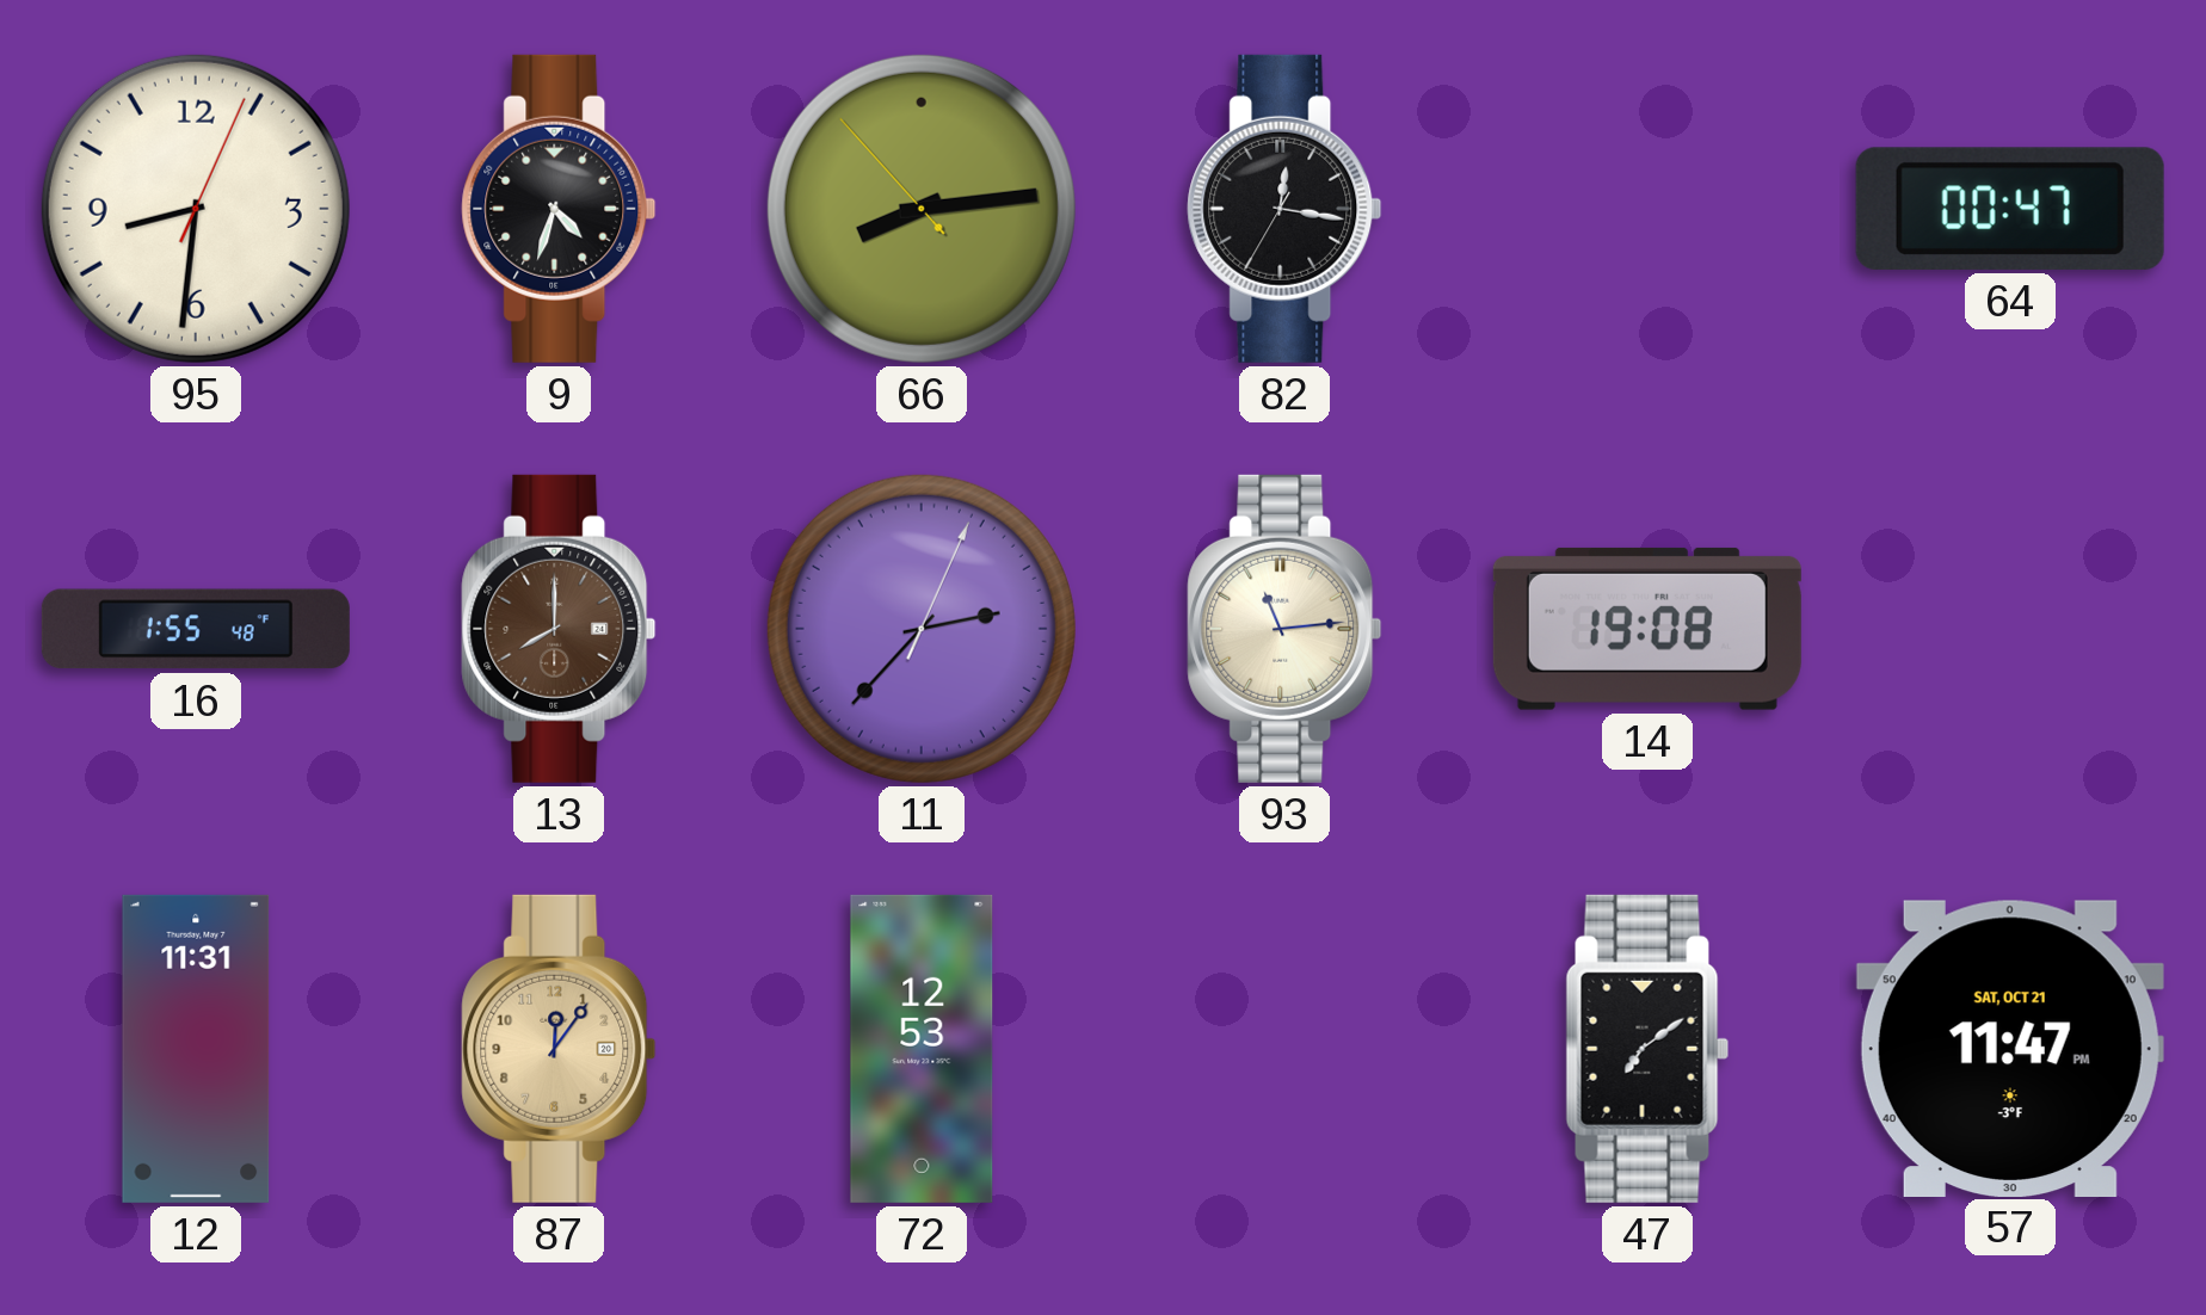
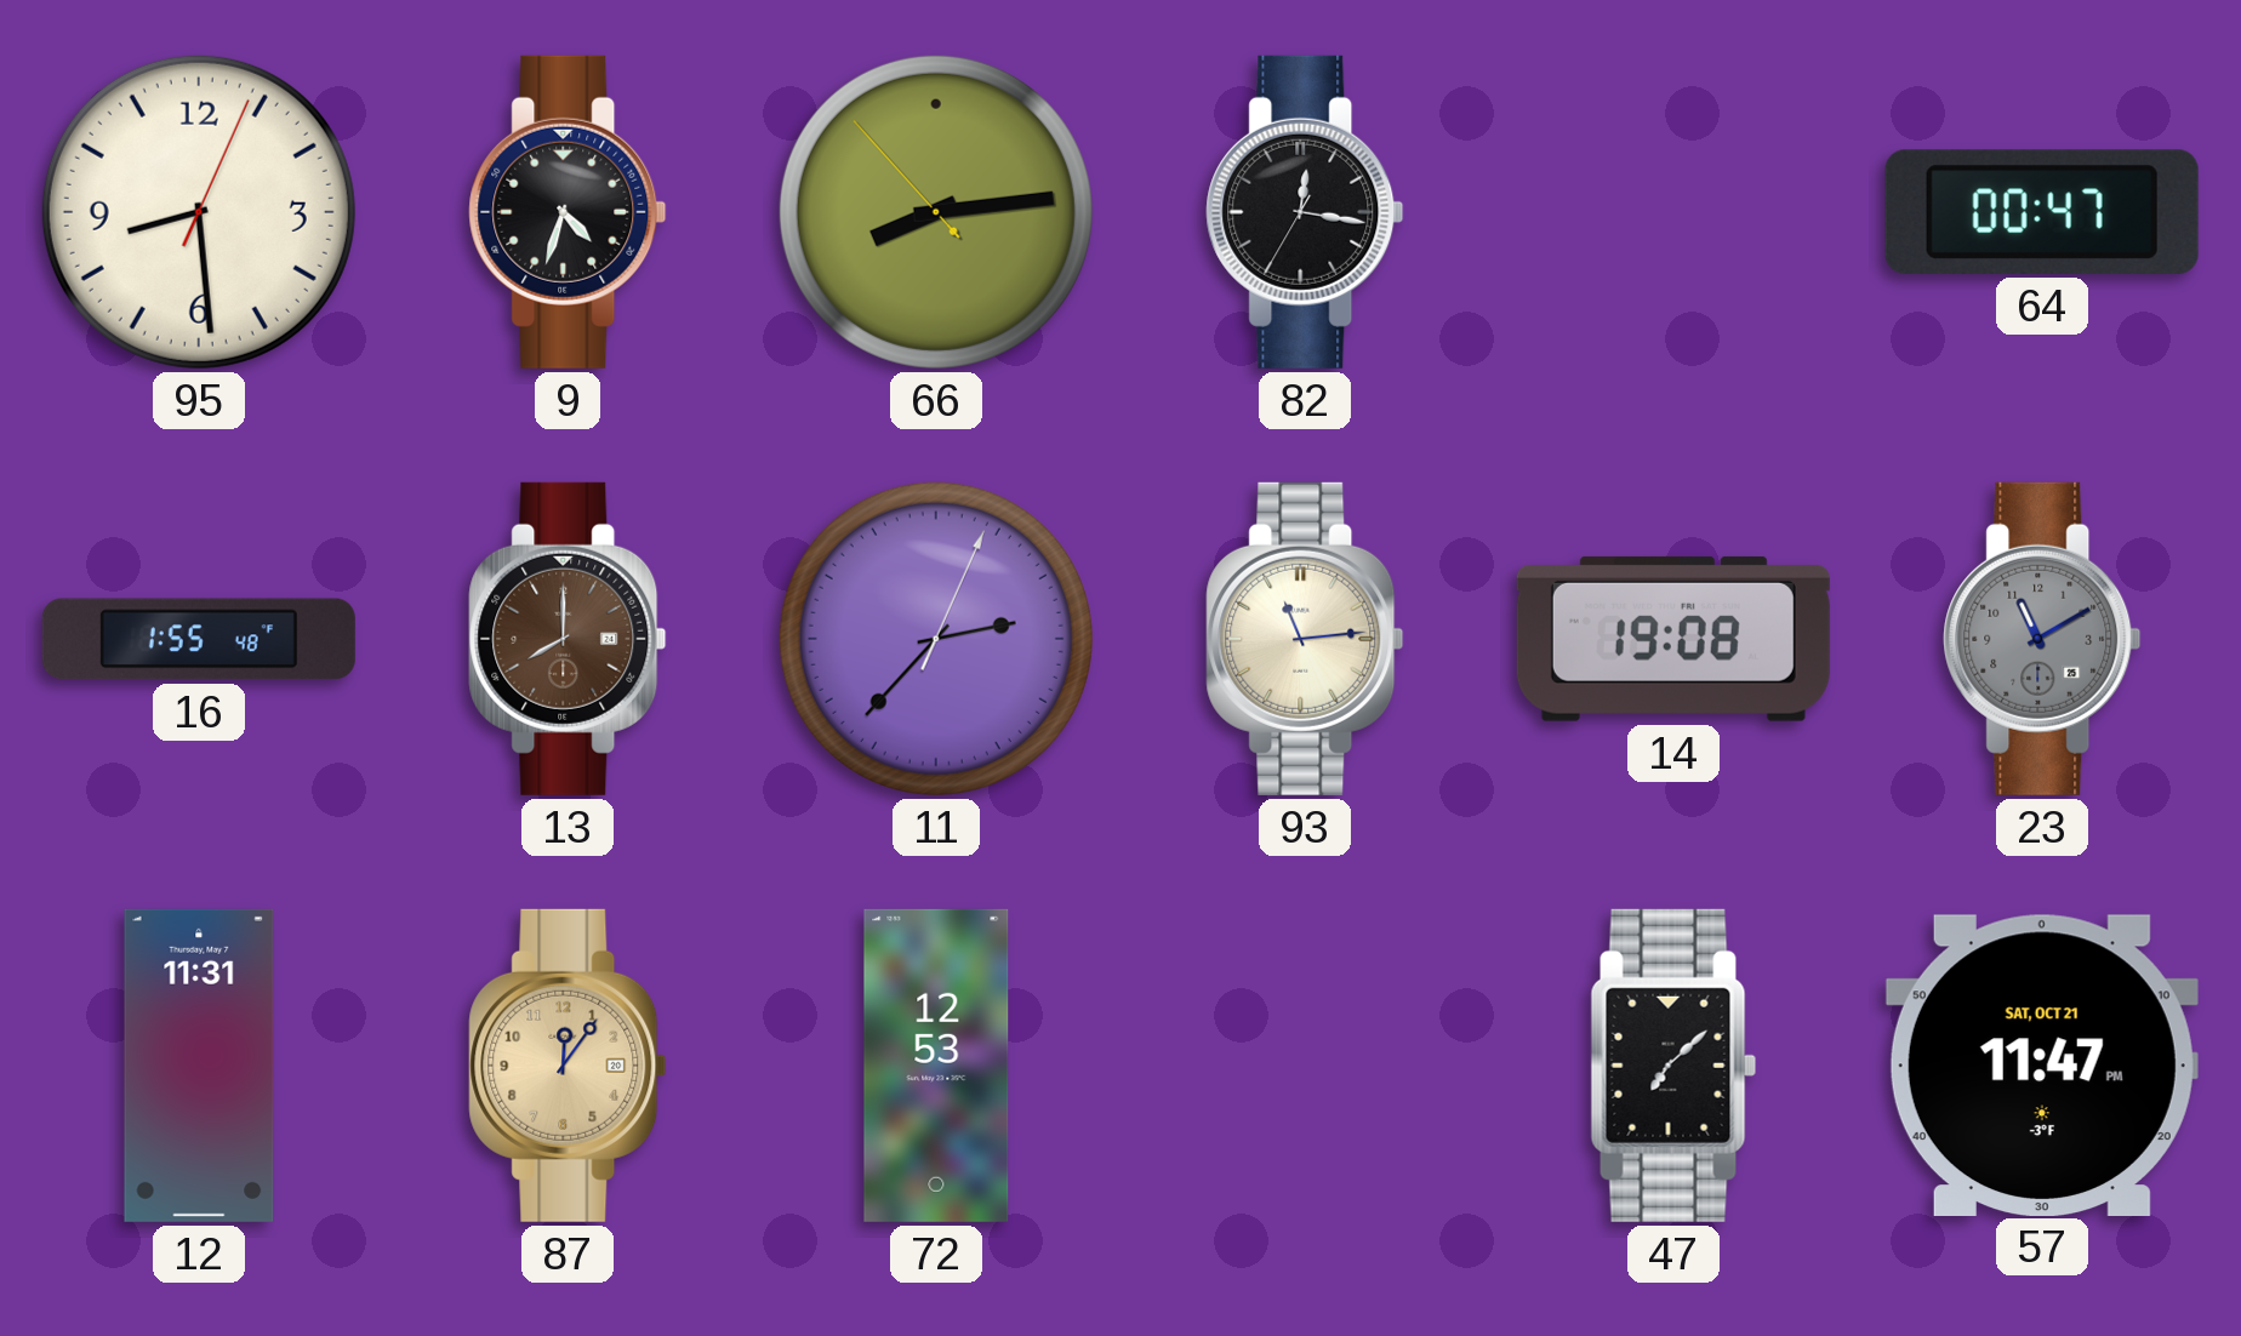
95: 8:31 -> 8:29
23: none -> 11:10
47: 7:09 -> 7:08
